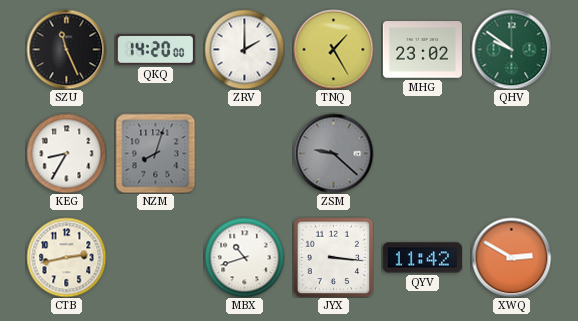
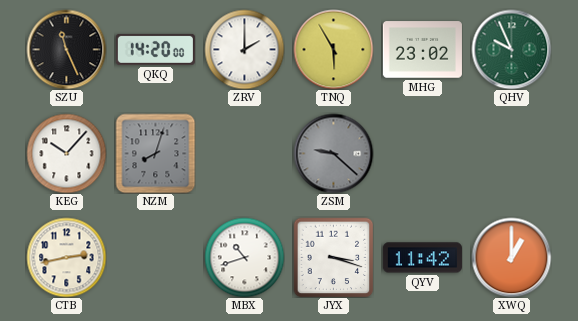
TNQ: 1:25 -> 5:55
QHV: 9:51 -> 9:56
KEG: 8:35 -> 10:07
JYX: 3:16 -> 3:18
XWQ: 2:50 -> 1:00
